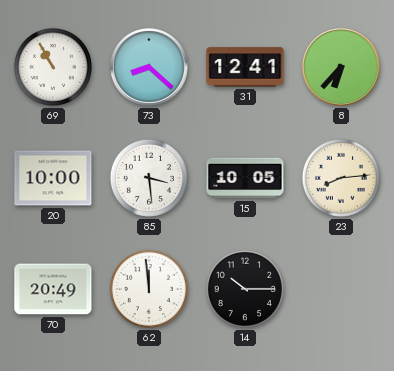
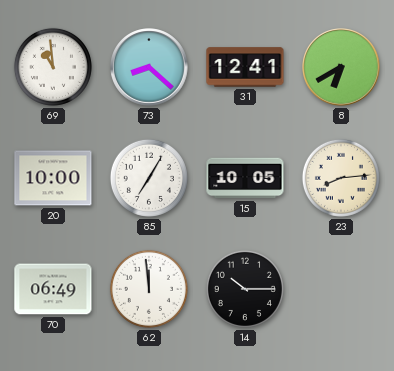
69: 10:55 -> 10:59
8: 6:37 -> 6:40
85: 3:29 -> 7:05
70: 20:49 -> 06:49
